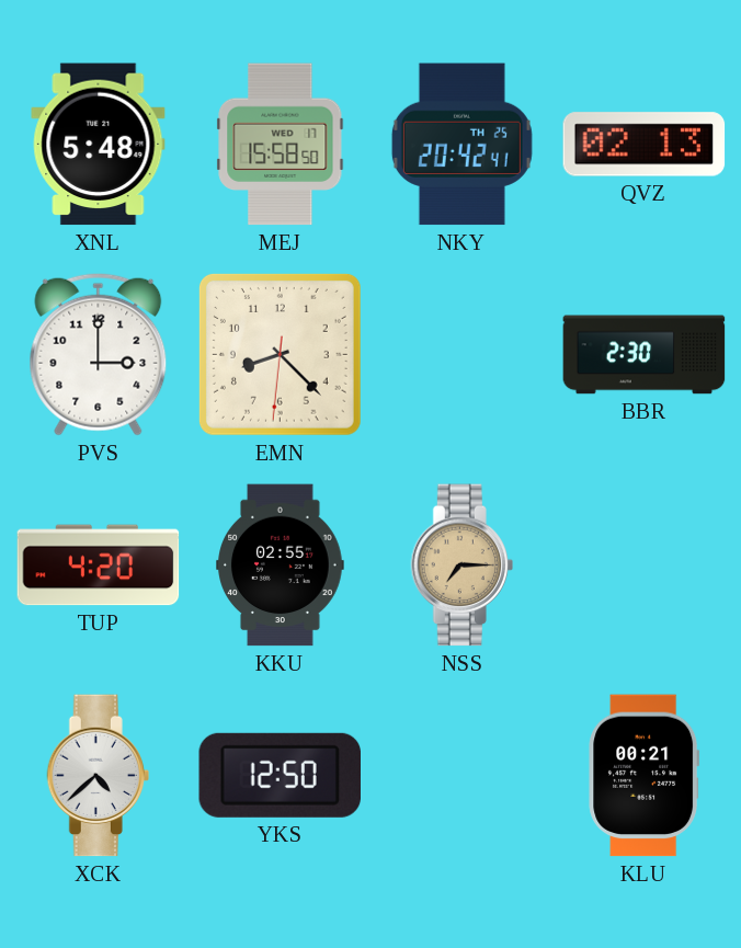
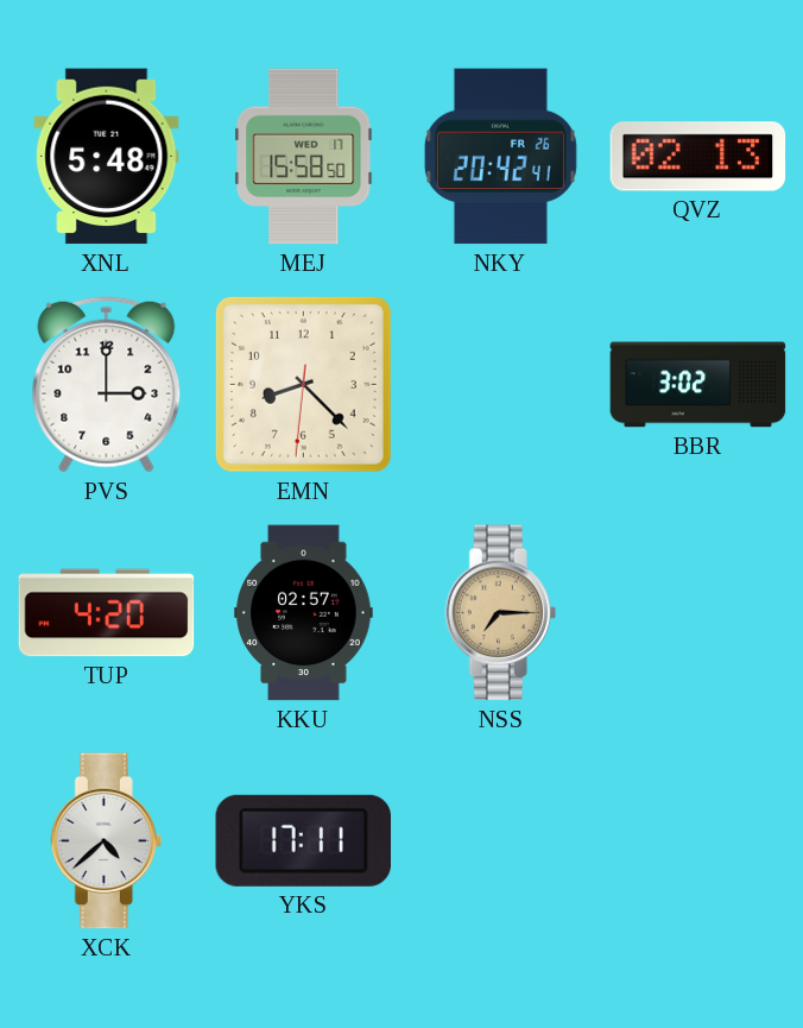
NKY date: TH 25 -> FR 26
BBR: 2:30 -> 3:02
KKU: 02:55 -> 02:57
YKS: 12:50 -> 17:11
KLU: 00:21 -> none
